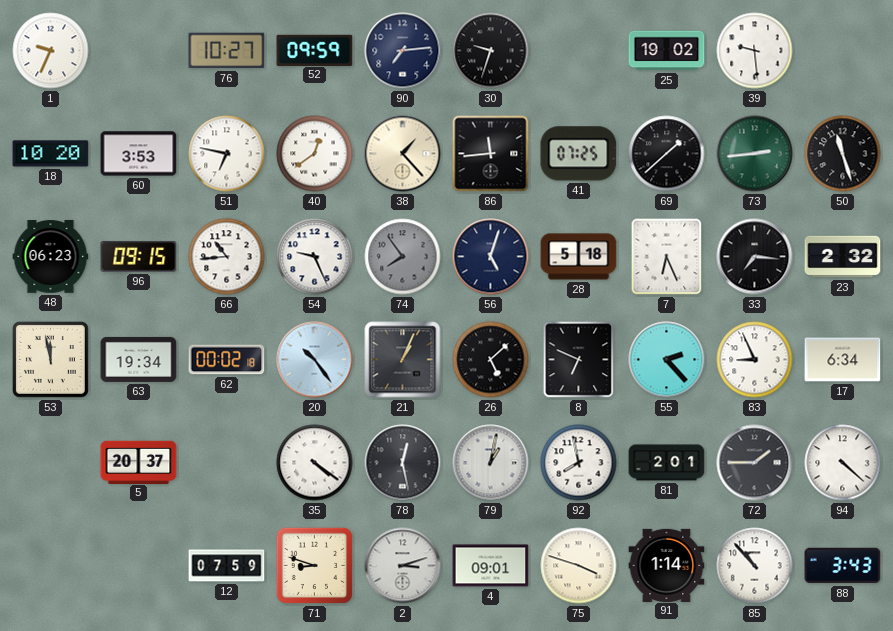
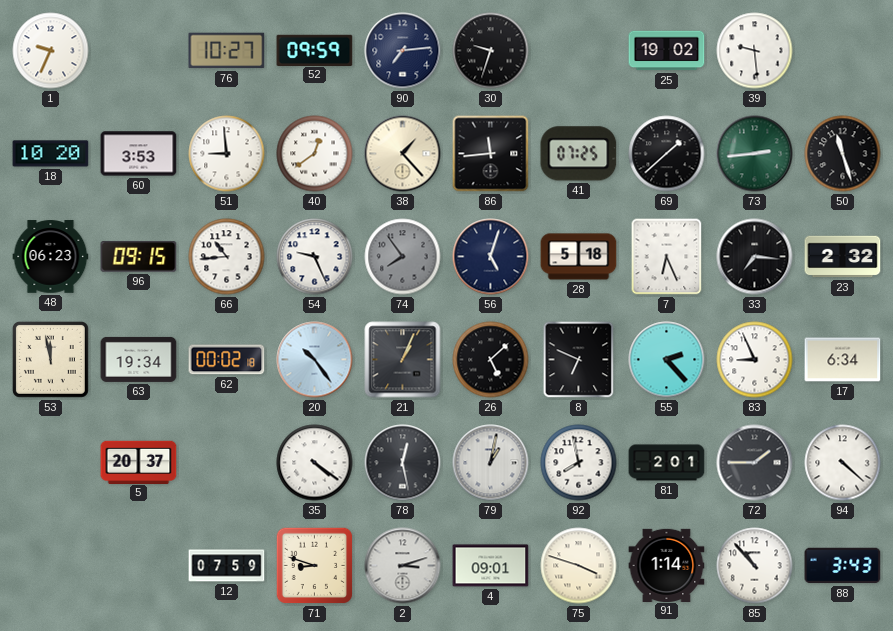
51: 6:47 -> 8:59
